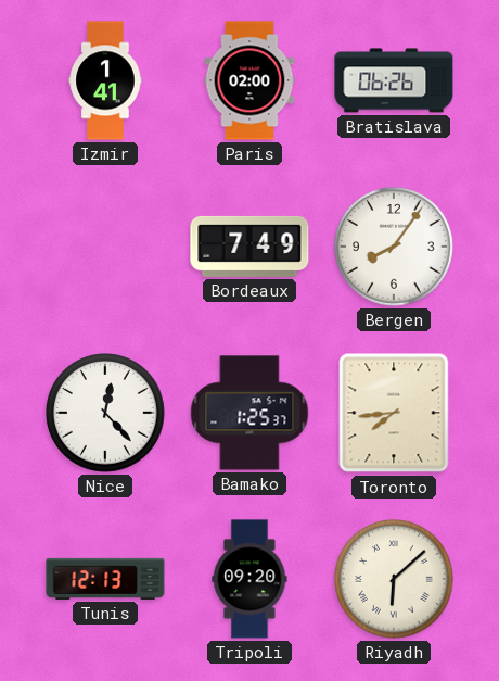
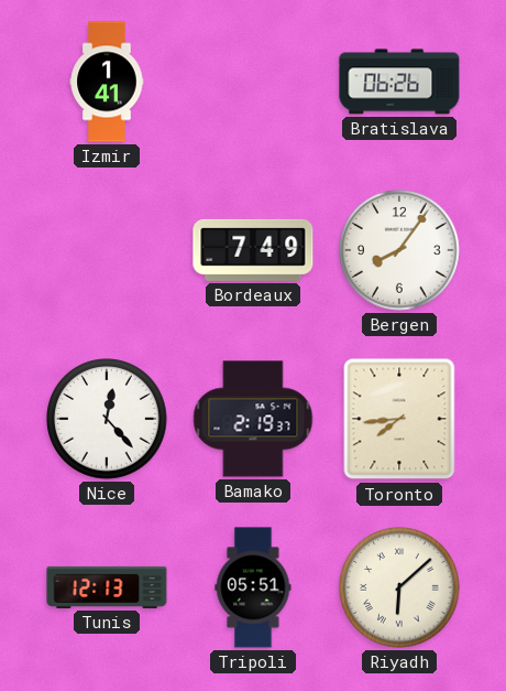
Paris: 02:00 -> none
Bamako: 1:25 -> 2:19
Tripoli: 09:20 -> 05:51
